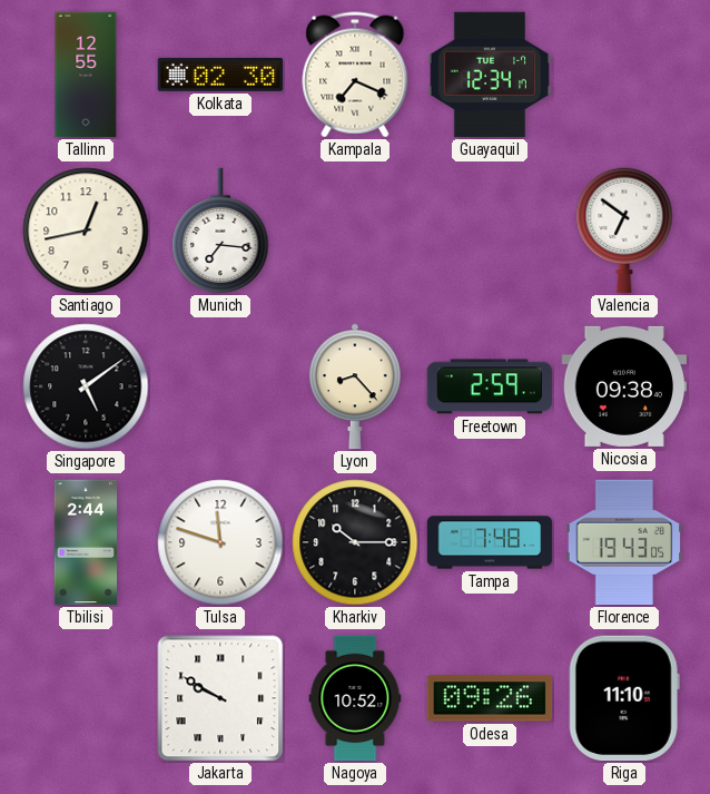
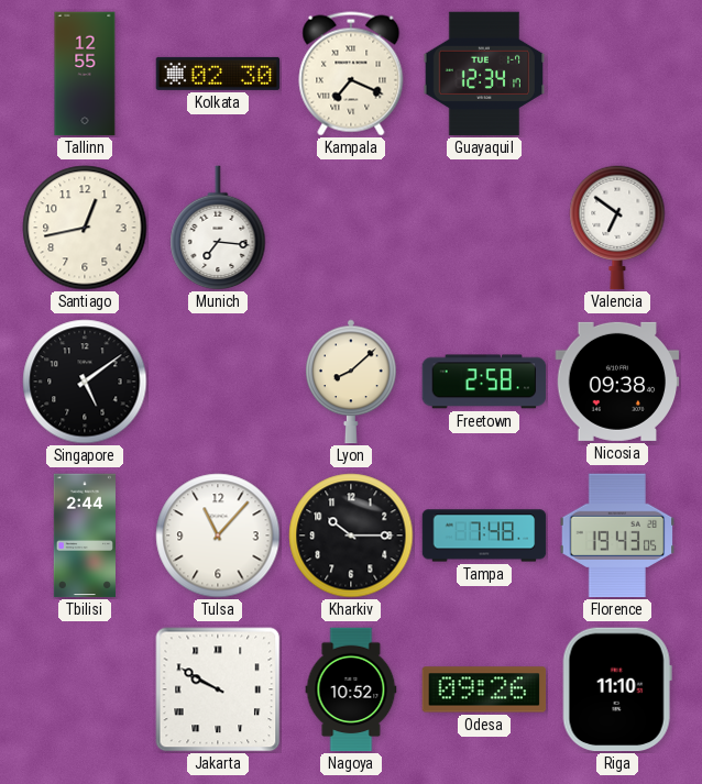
Lyon: 8:23 -> 8:08
Freetown: 2:59 -> 2:58
Tulsa: 11:48 -> 11:07
